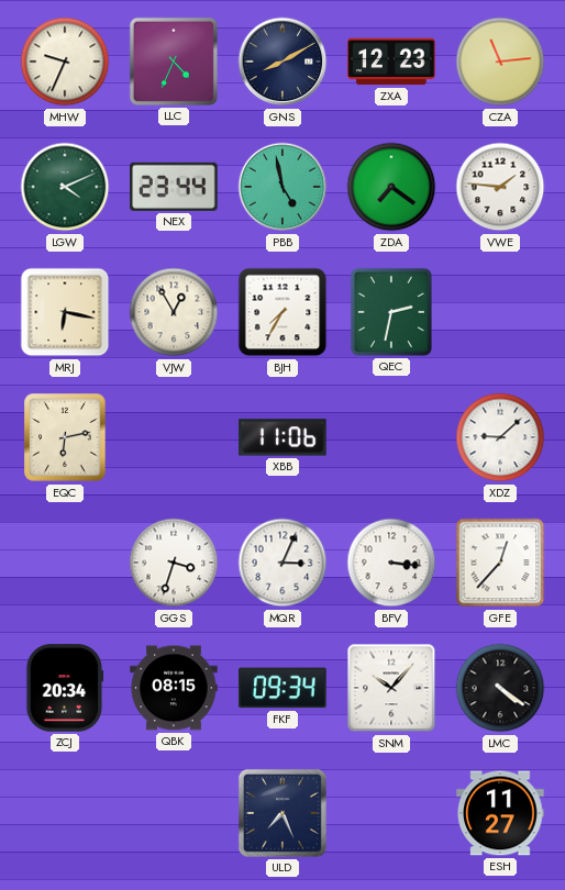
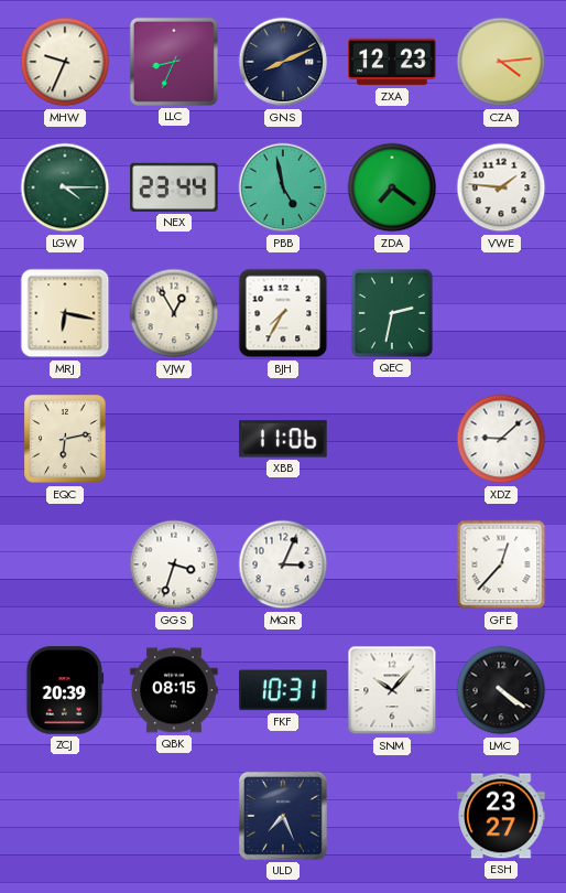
LLC: 4:34 -> 8:34
GNS: 8:10 -> 8:11
CZA: 11:14 -> 4:14
LGW: 4:11 -> 4:15
BFV: 3:16 -> none
ZCJ: 20:34 -> 20:39
FKF: 09:34 -> 10:31
ESH: 11:27 -> 23:27
